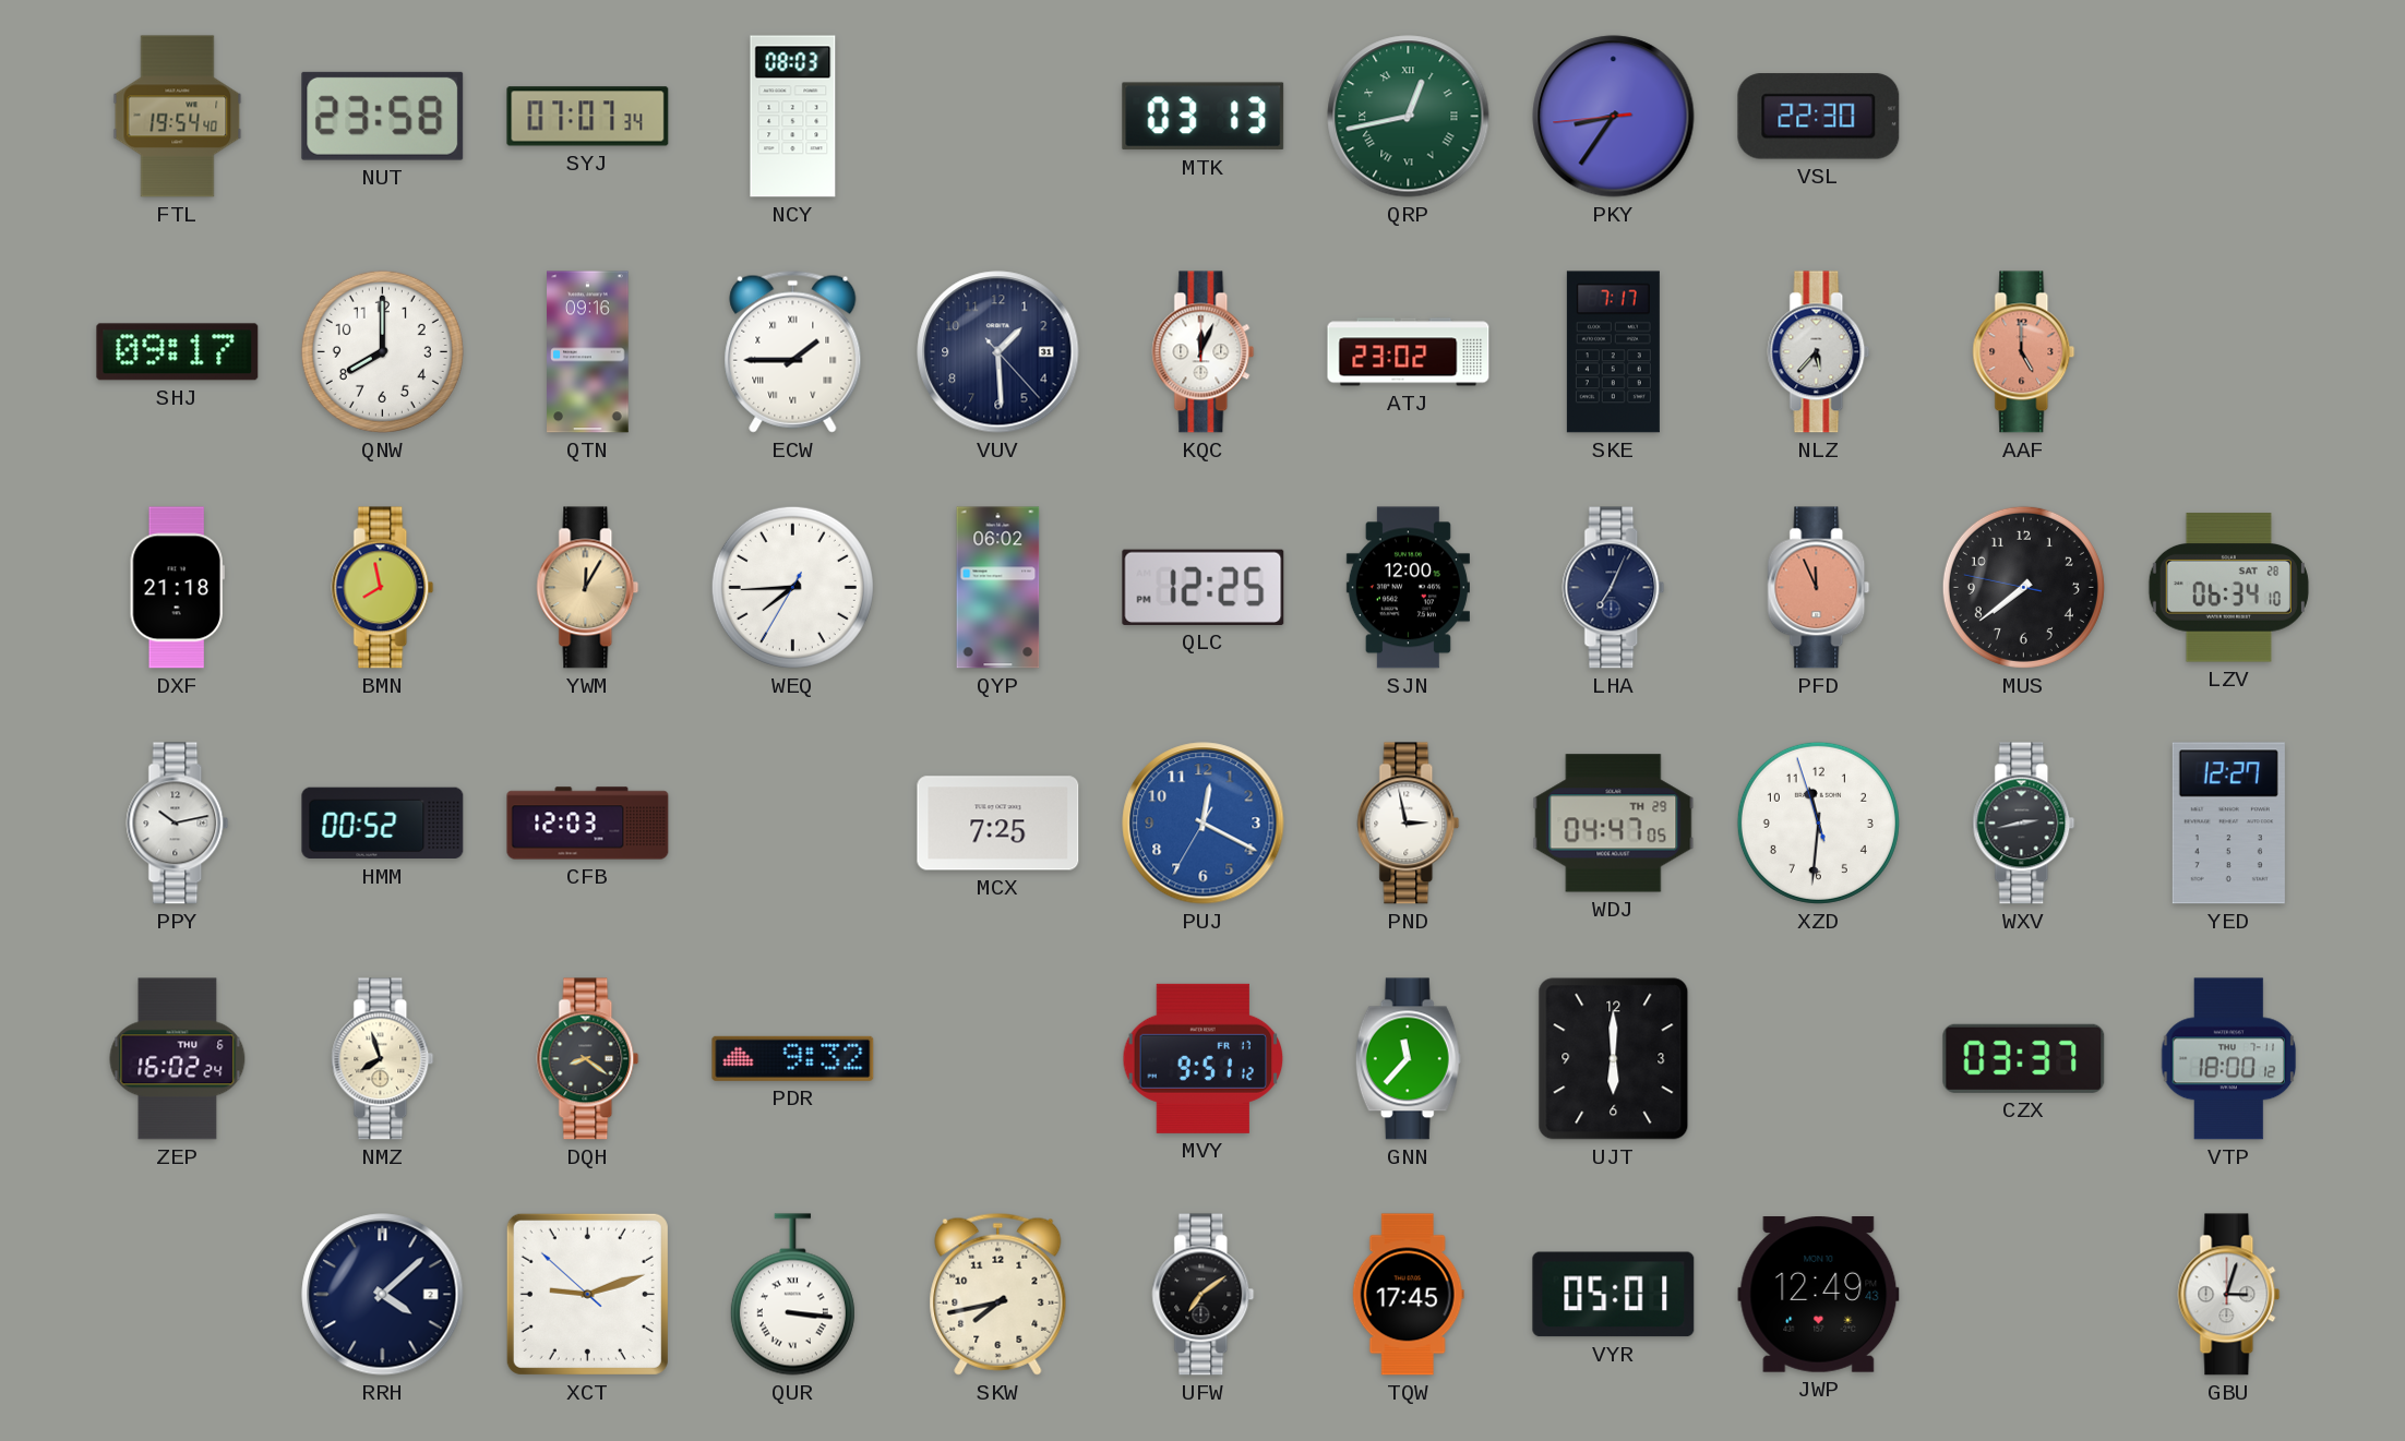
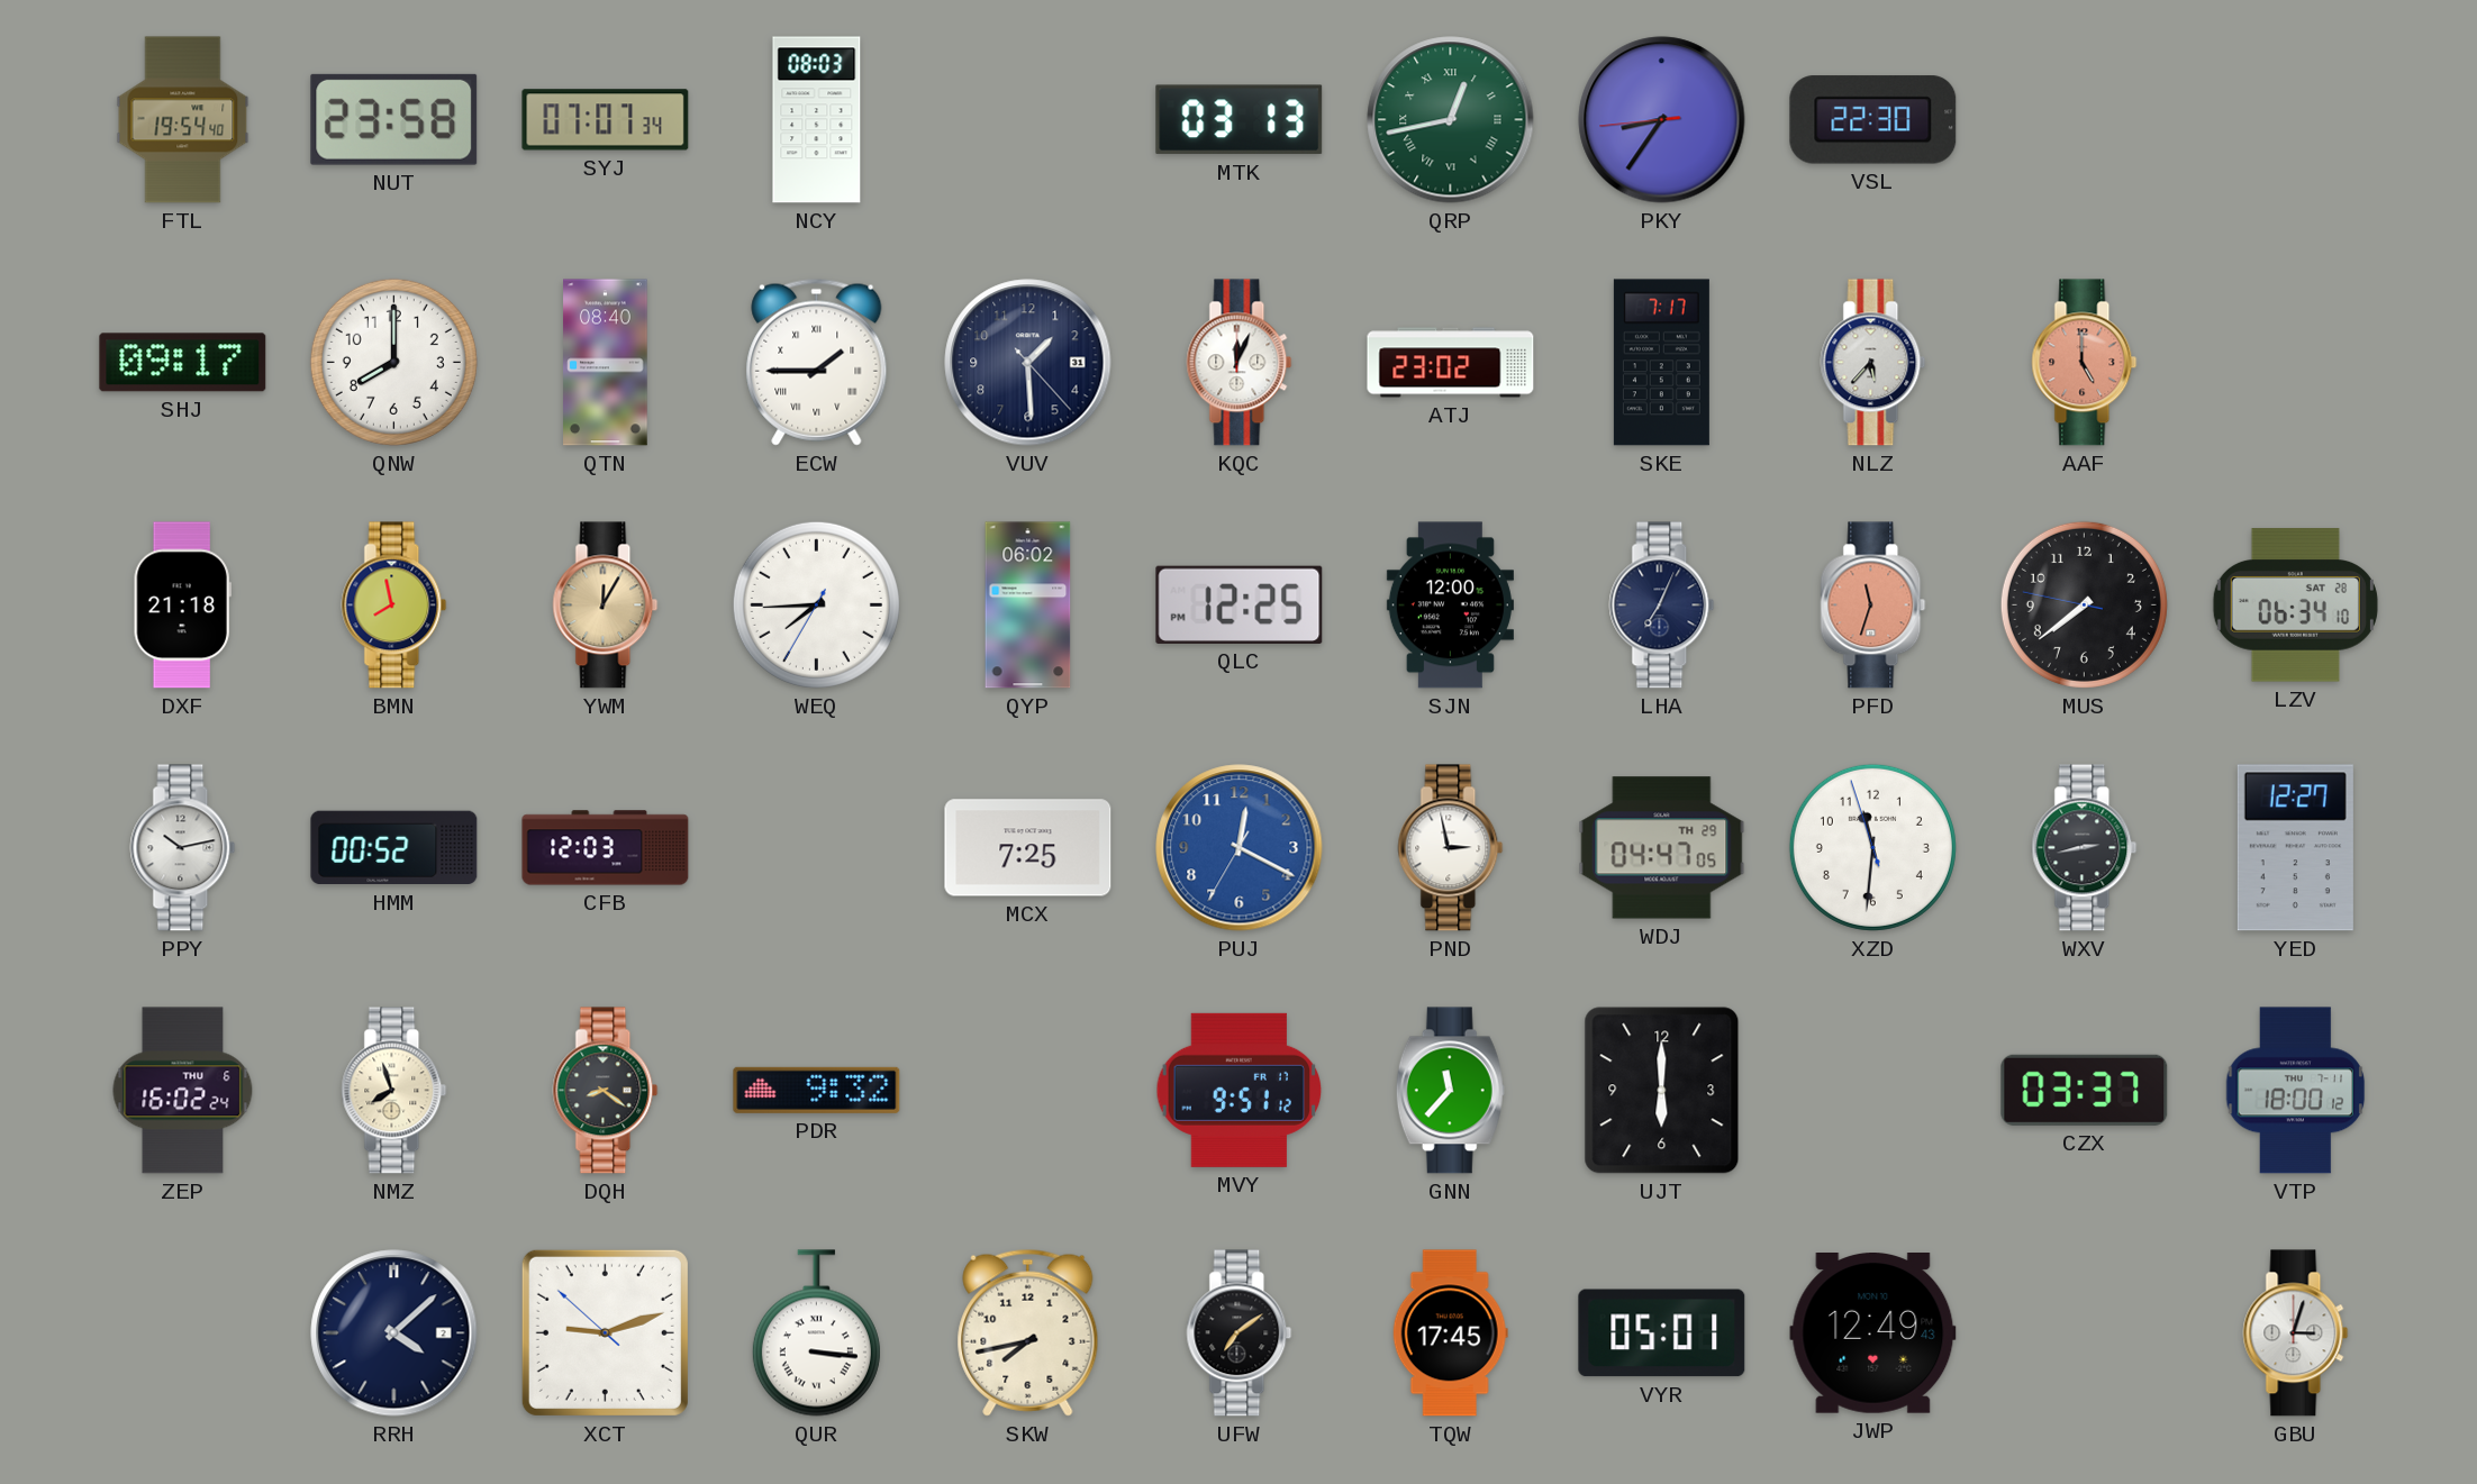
QTN: 09:16 -> 08:40
PFD: 11:56 -> 11:33
